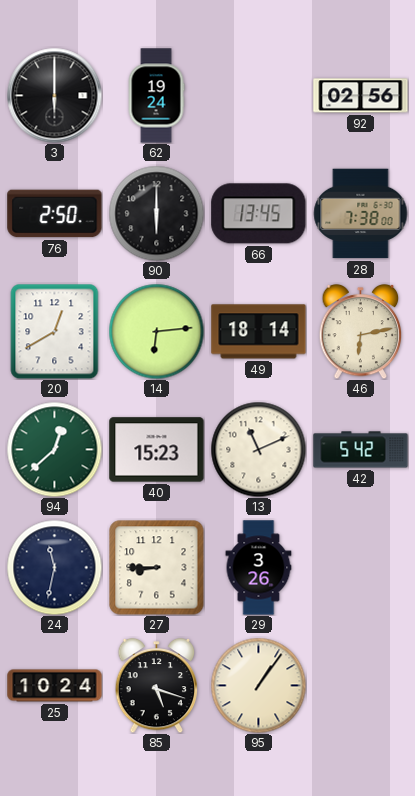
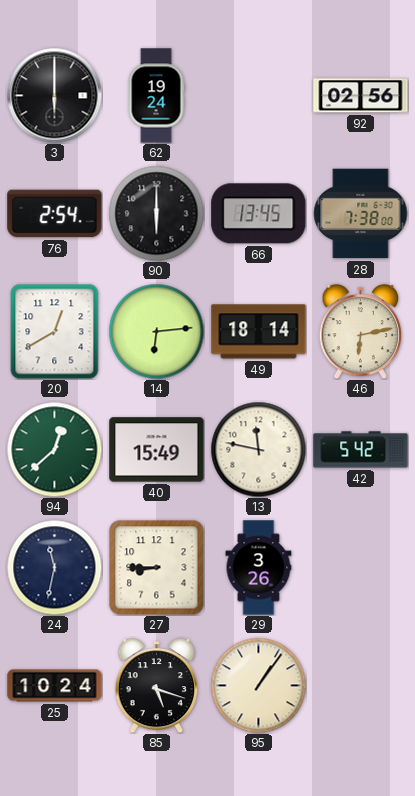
76: 2:50 -> 2:54
40: 15:23 -> 15:49
13: 11:11 -> 11:47
